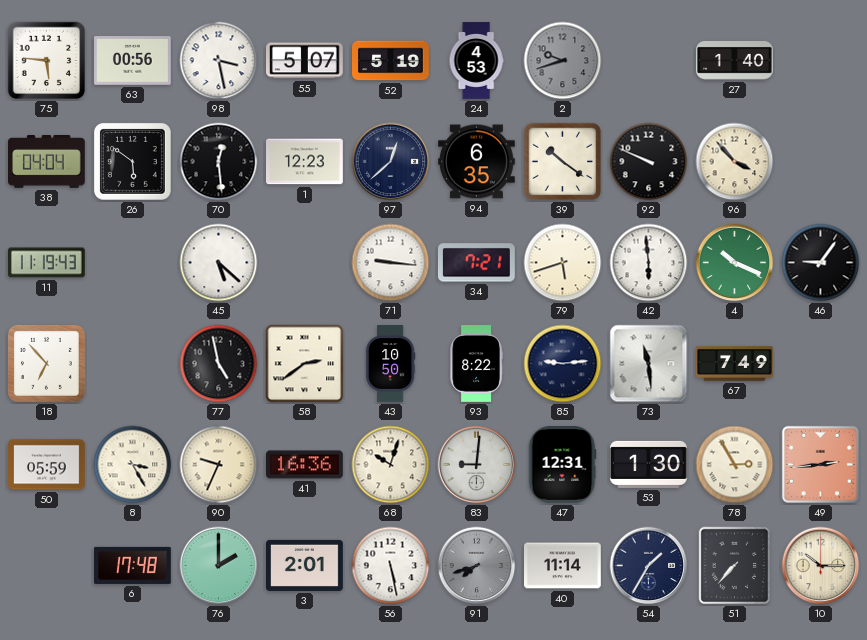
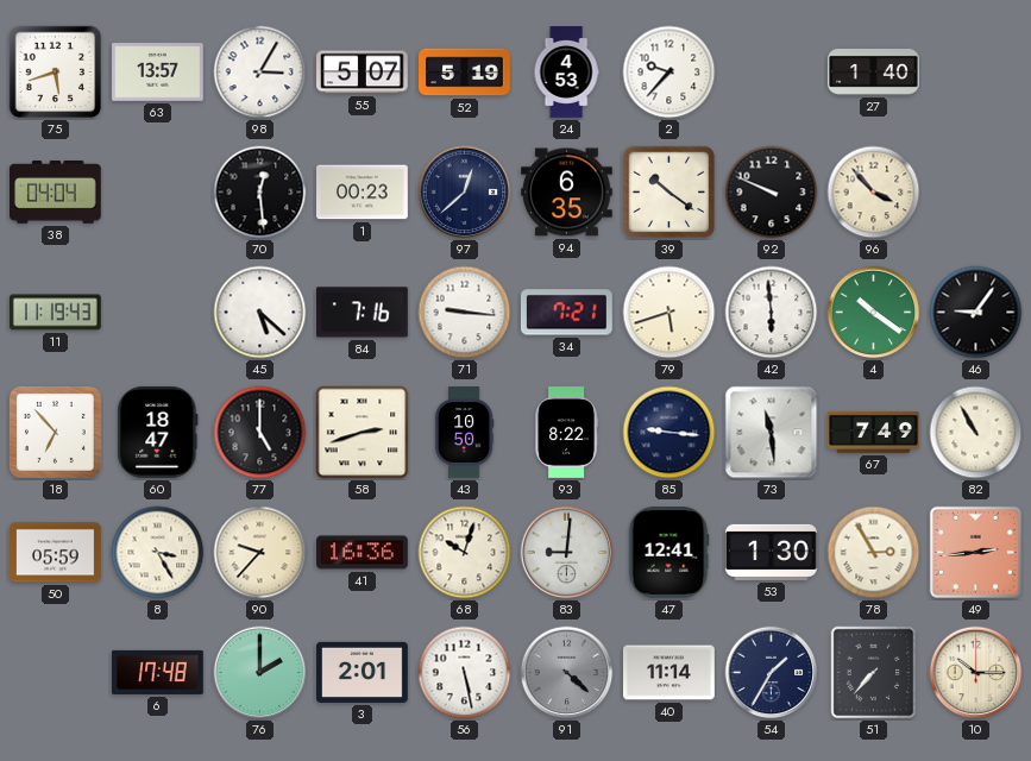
75: 5:46 -> 5:42
63: 00:56 -> 13:57
98: 3:28 -> 3:05
2: 9:42 -> 9:37
2 dial: grey -> white
26: 5:51 -> none
1: 12:23 -> 00:23
84: none -> 7:16
4: 10:19 -> 10:21
60: none -> 18:47
77: 4:58 -> 5:00
58: 2:39 -> 2:42
85: 9:14 -> 9:16
82: none -> 10:55
90: 9:34 -> 9:37
47: 12:31 -> 12:41
91: 7:42 -> 4:22
